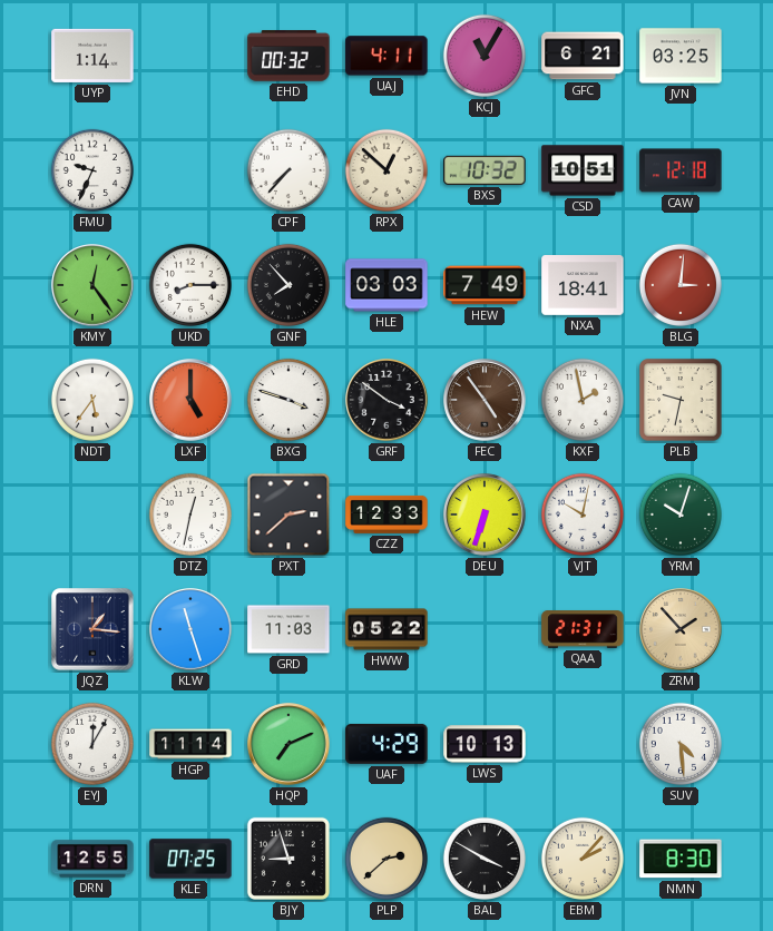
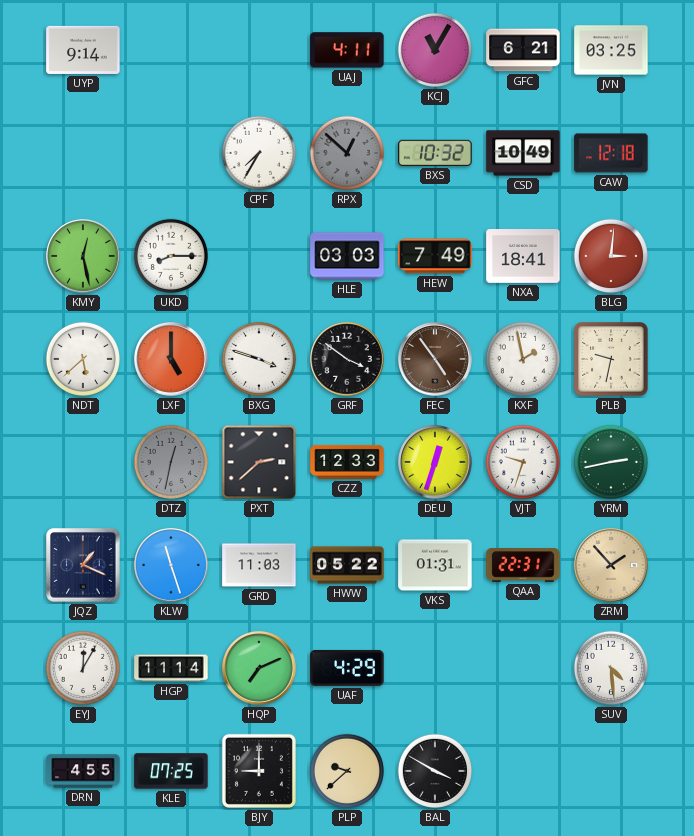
UYP: 1:14 -> 9:14
EHD: 00:32 -> none
FMU: 9:34 -> none
CPF: 7:37 -> 7:35
RPX dial: cream -> grey
CSD: 10:51 -> 10:49
KMY: 12:24 -> 12:28
GNF: 7:53 -> none
NDT: 5:36 -> 5:38
DTZ dial: white -> grey
DEU: 6:33 -> 12:33
VJT: 10:02 -> 9:33
YRM: 10:03 -> 2:43
JQZ: 1:16 -> 1:19
VKS: none -> 01:31
QAA: 21:31 -> 22:31
LWS: 10:13 -> none
DRN: 12:55 -> 4:55
BJY: 8:57 -> 9:00
PLP: 2:38 -> 9:38
EBM: 2:07 -> none
NMN: 8:30 -> none
